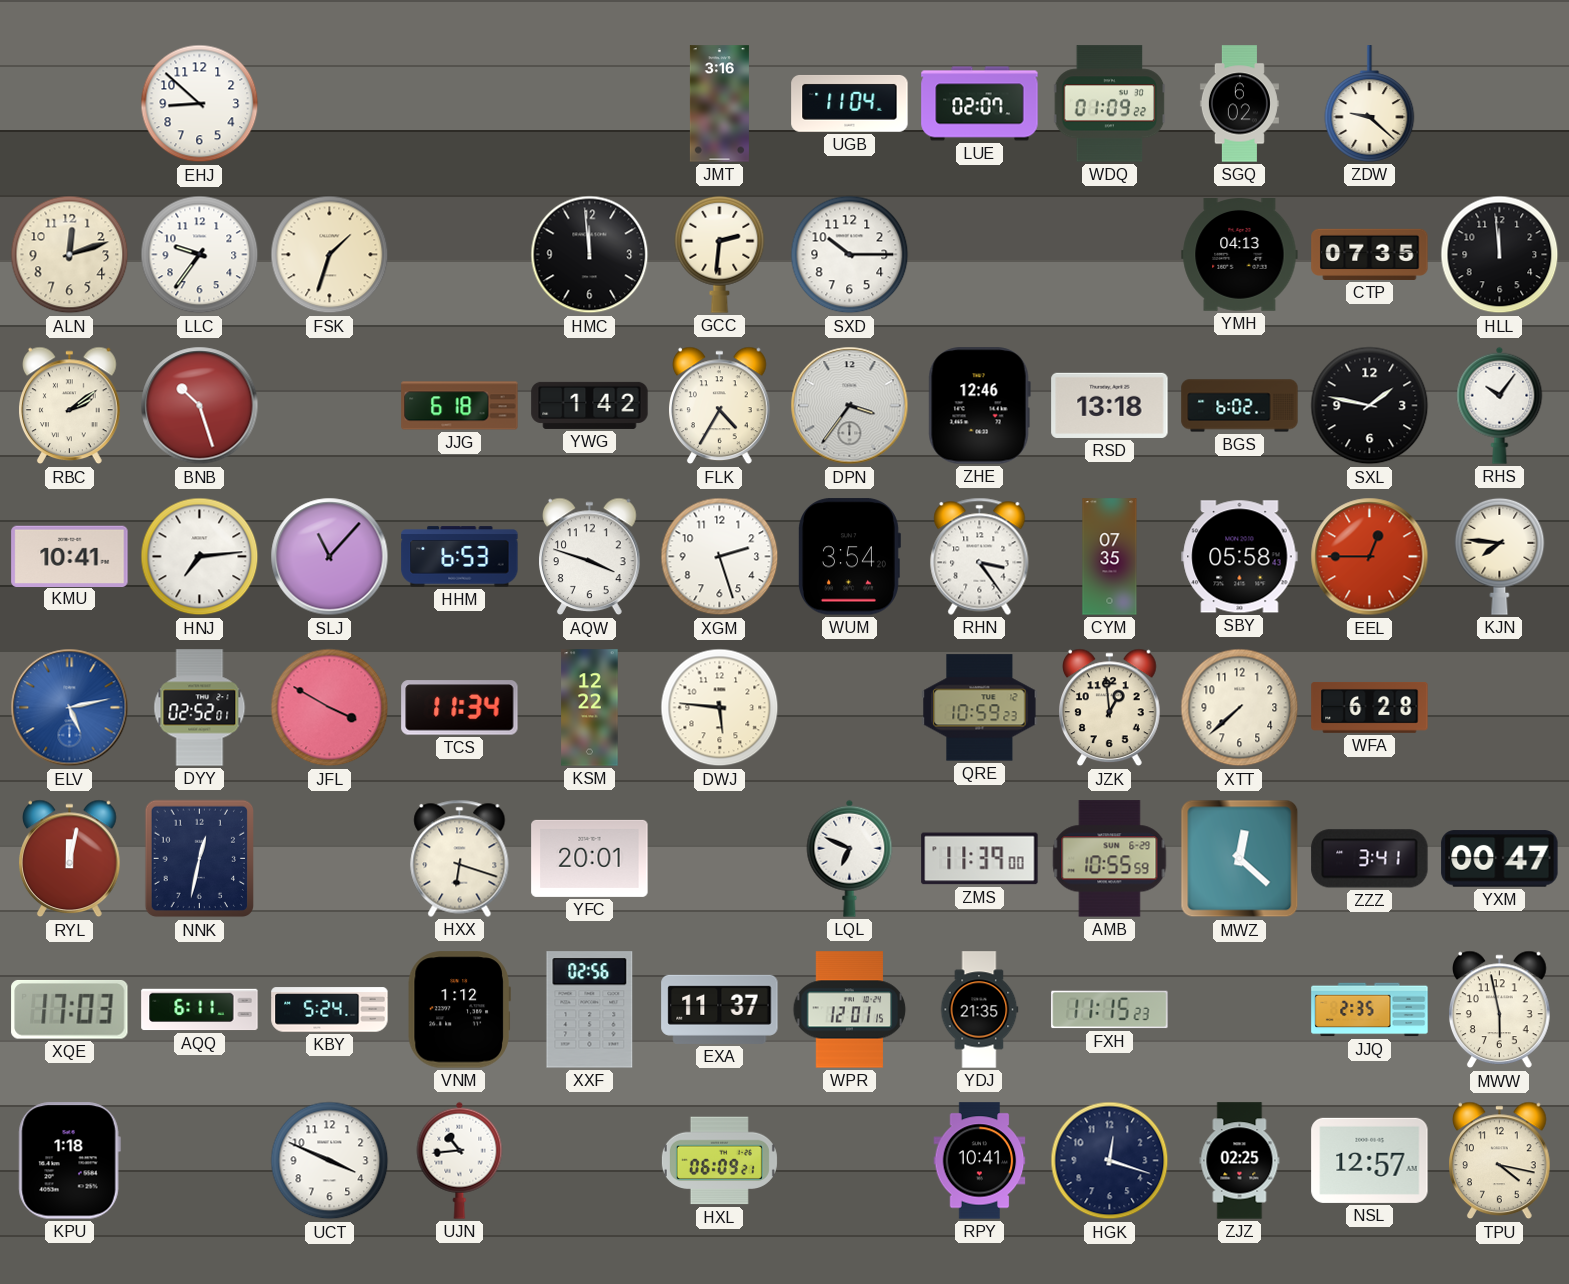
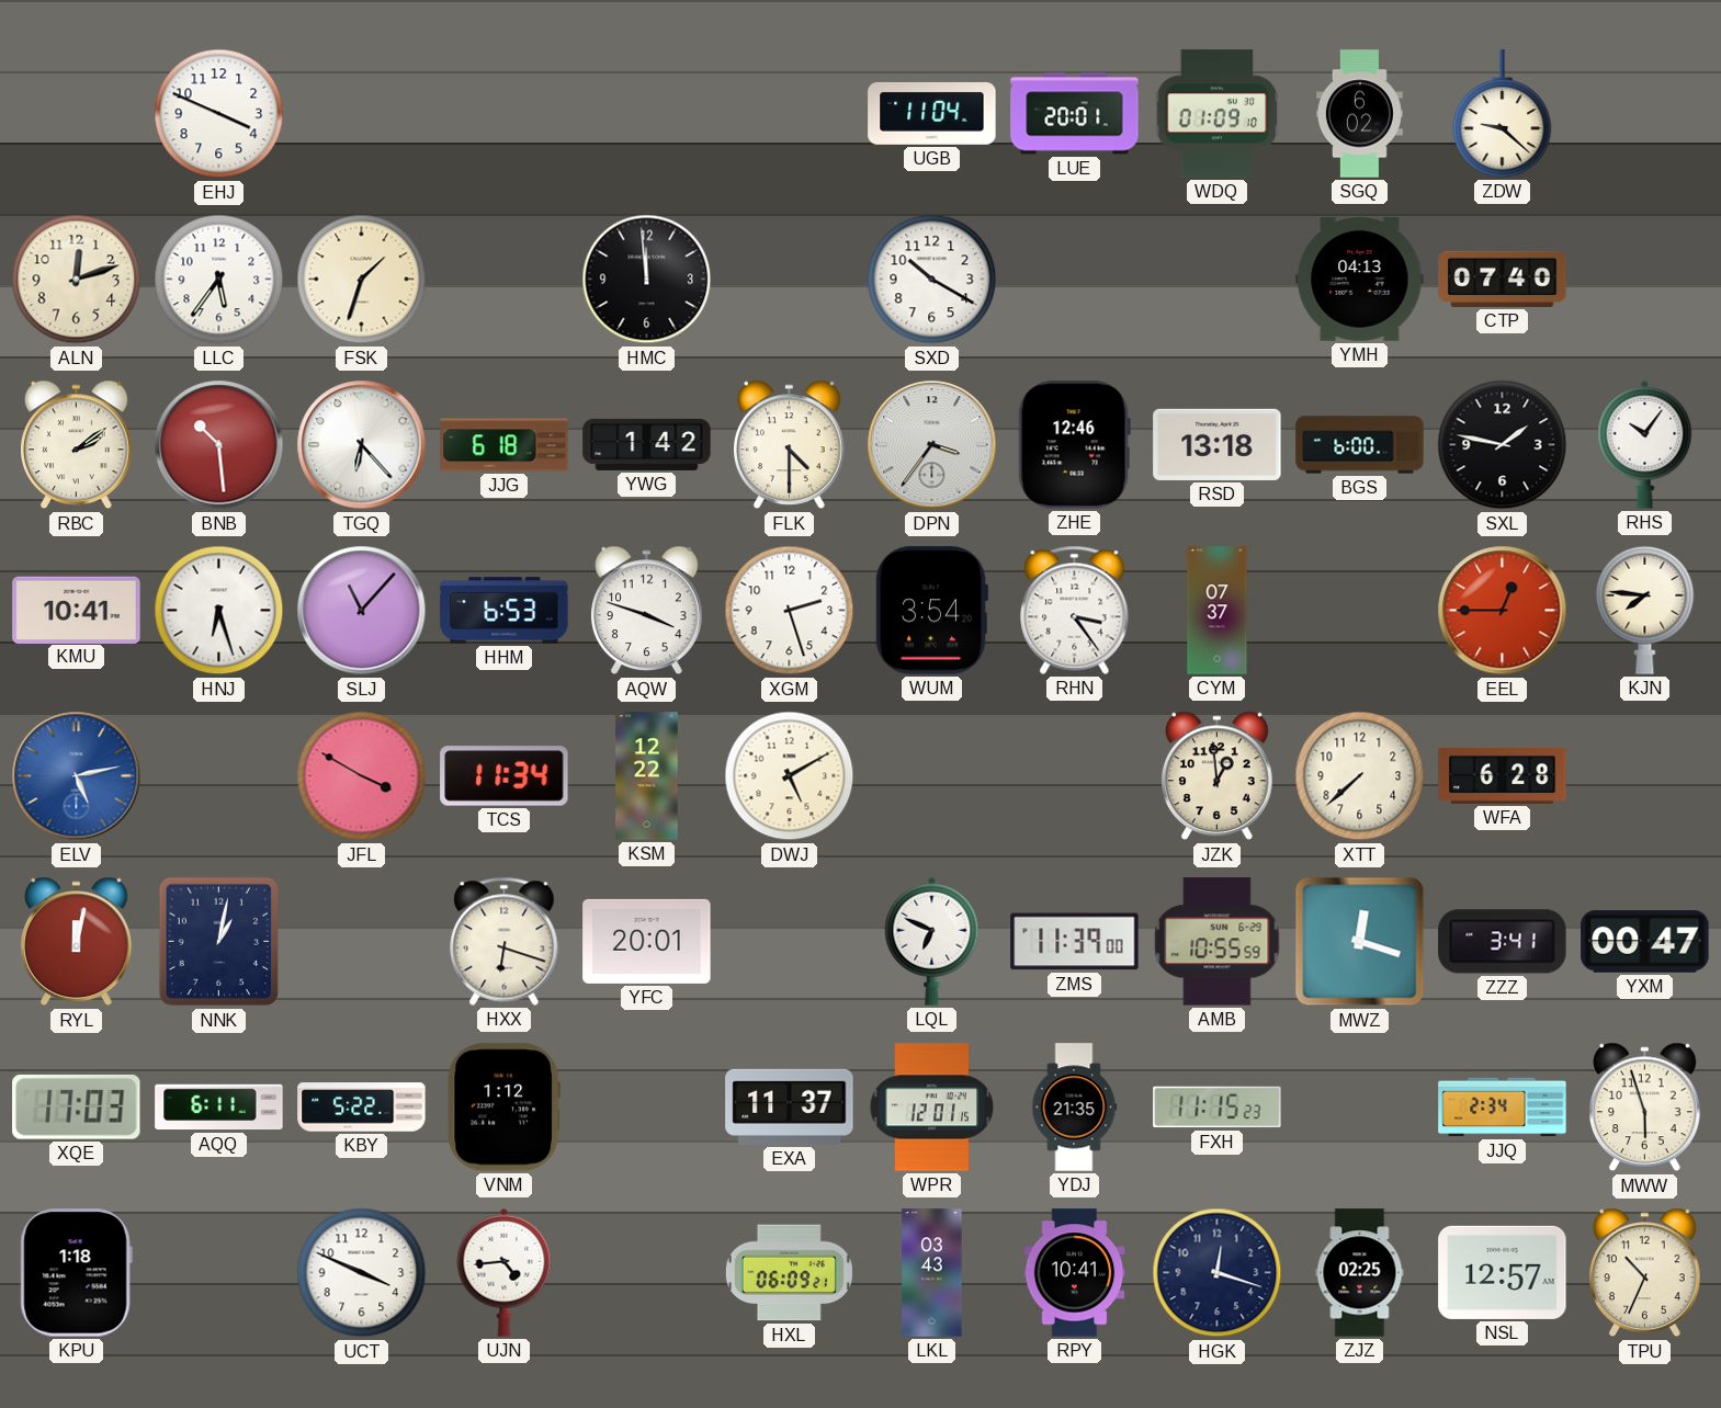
EHJ: 8:52 -> 3:49
JMT: 3:16 -> none
LUE: 02:07 -> 20:01
WDQ: 01:09:22 -> 01:09:10
LLC: 9:36 -> 5:36
GCC: 2:31 -> none
SXD: 10:15 -> 10:20
CTP: 07:35 -> 07:40
HLL: 11:59 -> none
BNB: 10:27 -> 10:29
TGQ: none -> 6:23
FLK: 4:35 -> 4:30
BGS: 6:02 -> 6:00
HNJ: 7:14 -> 6:27
CYM: 07:35 -> 07:37
SBY: 05:58 -> none
DYY: 02:52 -> none
DWJ: 5:46 -> 5:10
QRE: 10:59 -> none
NNK: 12:32 -> 1:02
MWZ: 12:22 -> 12:18
KBY: 5:24 -> 5:22
XXF: 02:56 -> none
JJQ: 2:35 -> 2:34
MWW: 5:58 -> 5:57
UJN: 10:44 -> 4:44
LKL: none -> 03:43
TPU: 4:17 -> 10:34
